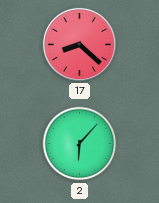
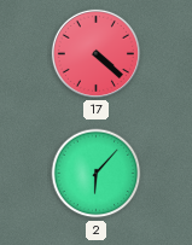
17: 8:22 -> 4:22
